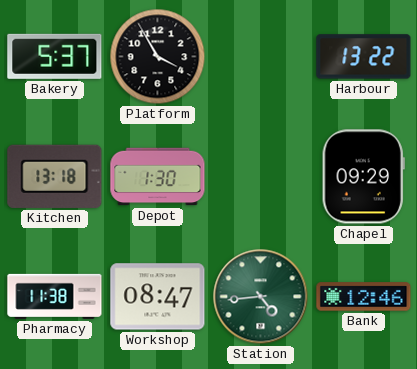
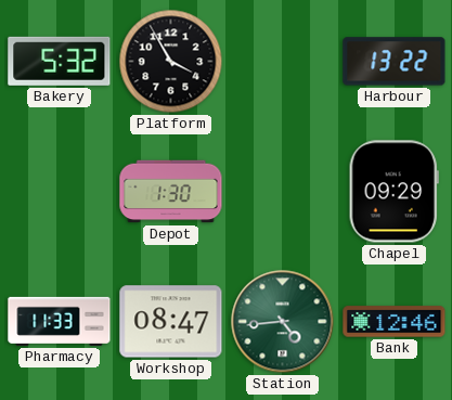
Bakery: 5:37 -> 5:32
Kitchen: 13:18 -> none
Pharmacy: 11:38 -> 11:33
